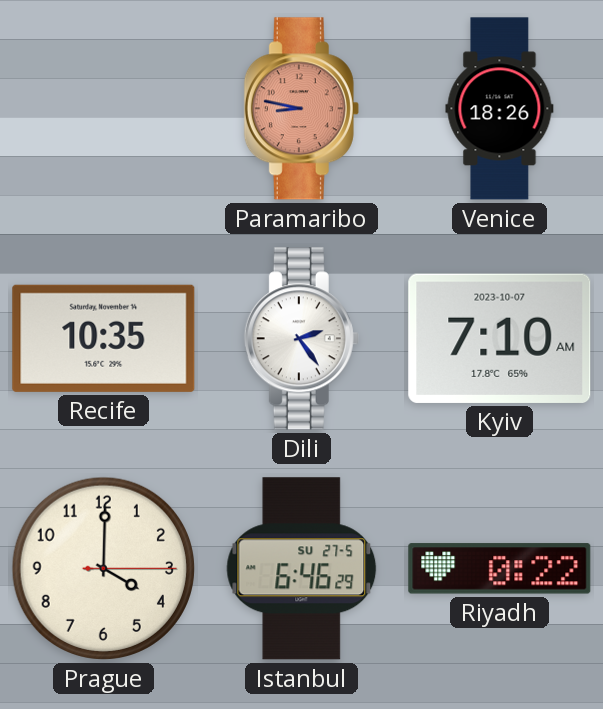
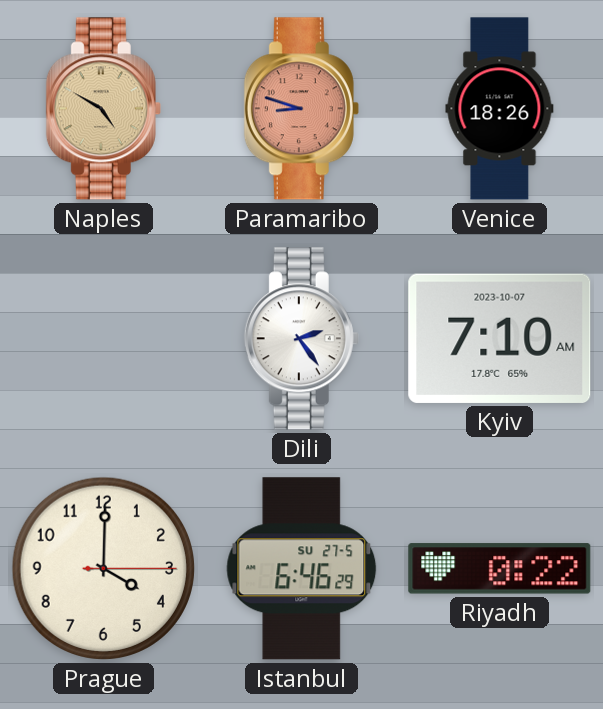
Naples: none -> 4:50
Paramaribo: 8:47 -> 8:48
Recife: 10:35 -> none
